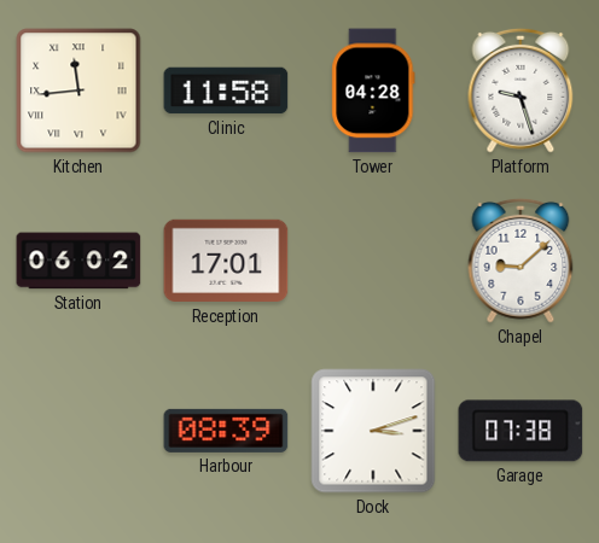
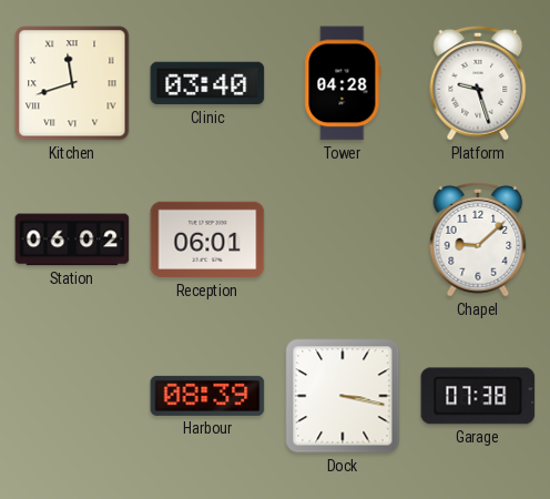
Kitchen: 11:44 -> 11:42
Clinic: 11:58 -> 03:40
Reception: 17:01 -> 06:01
Dock: 3:12 -> 3:17
